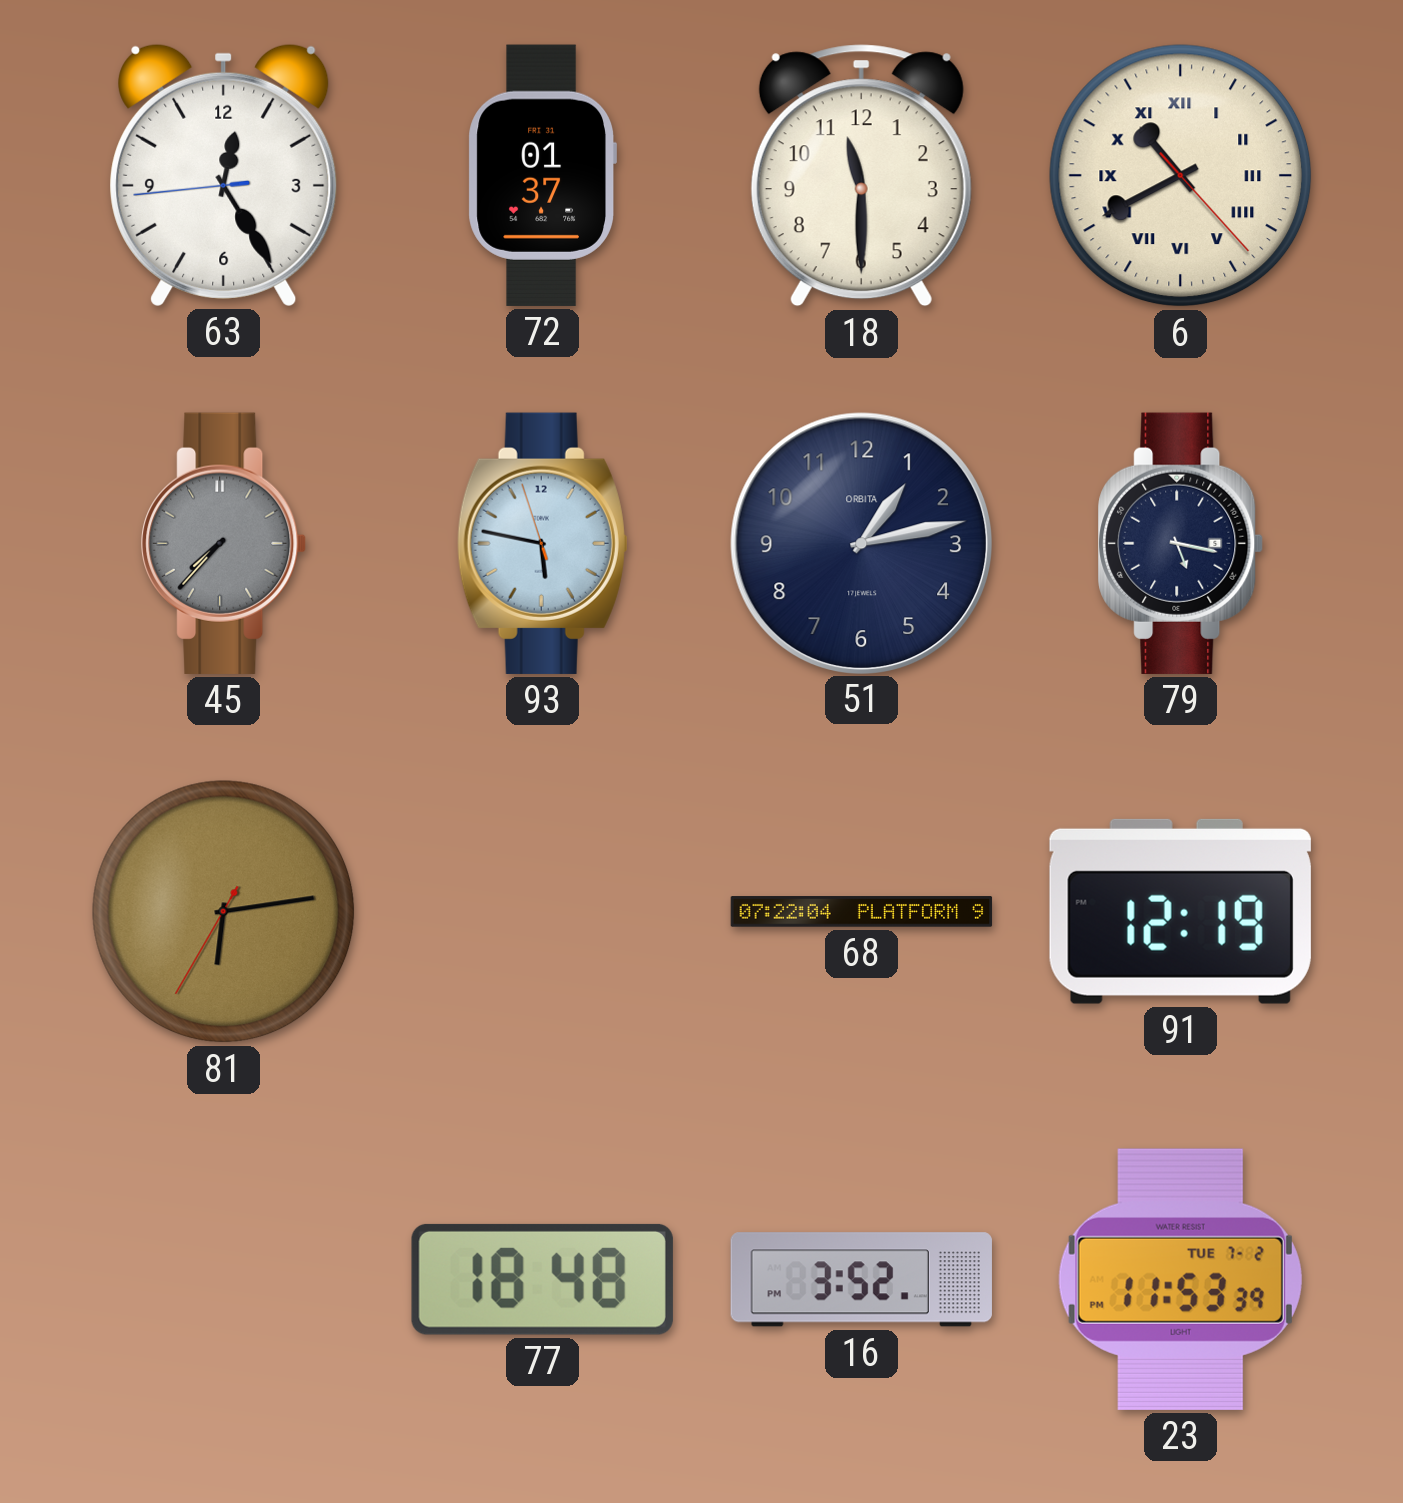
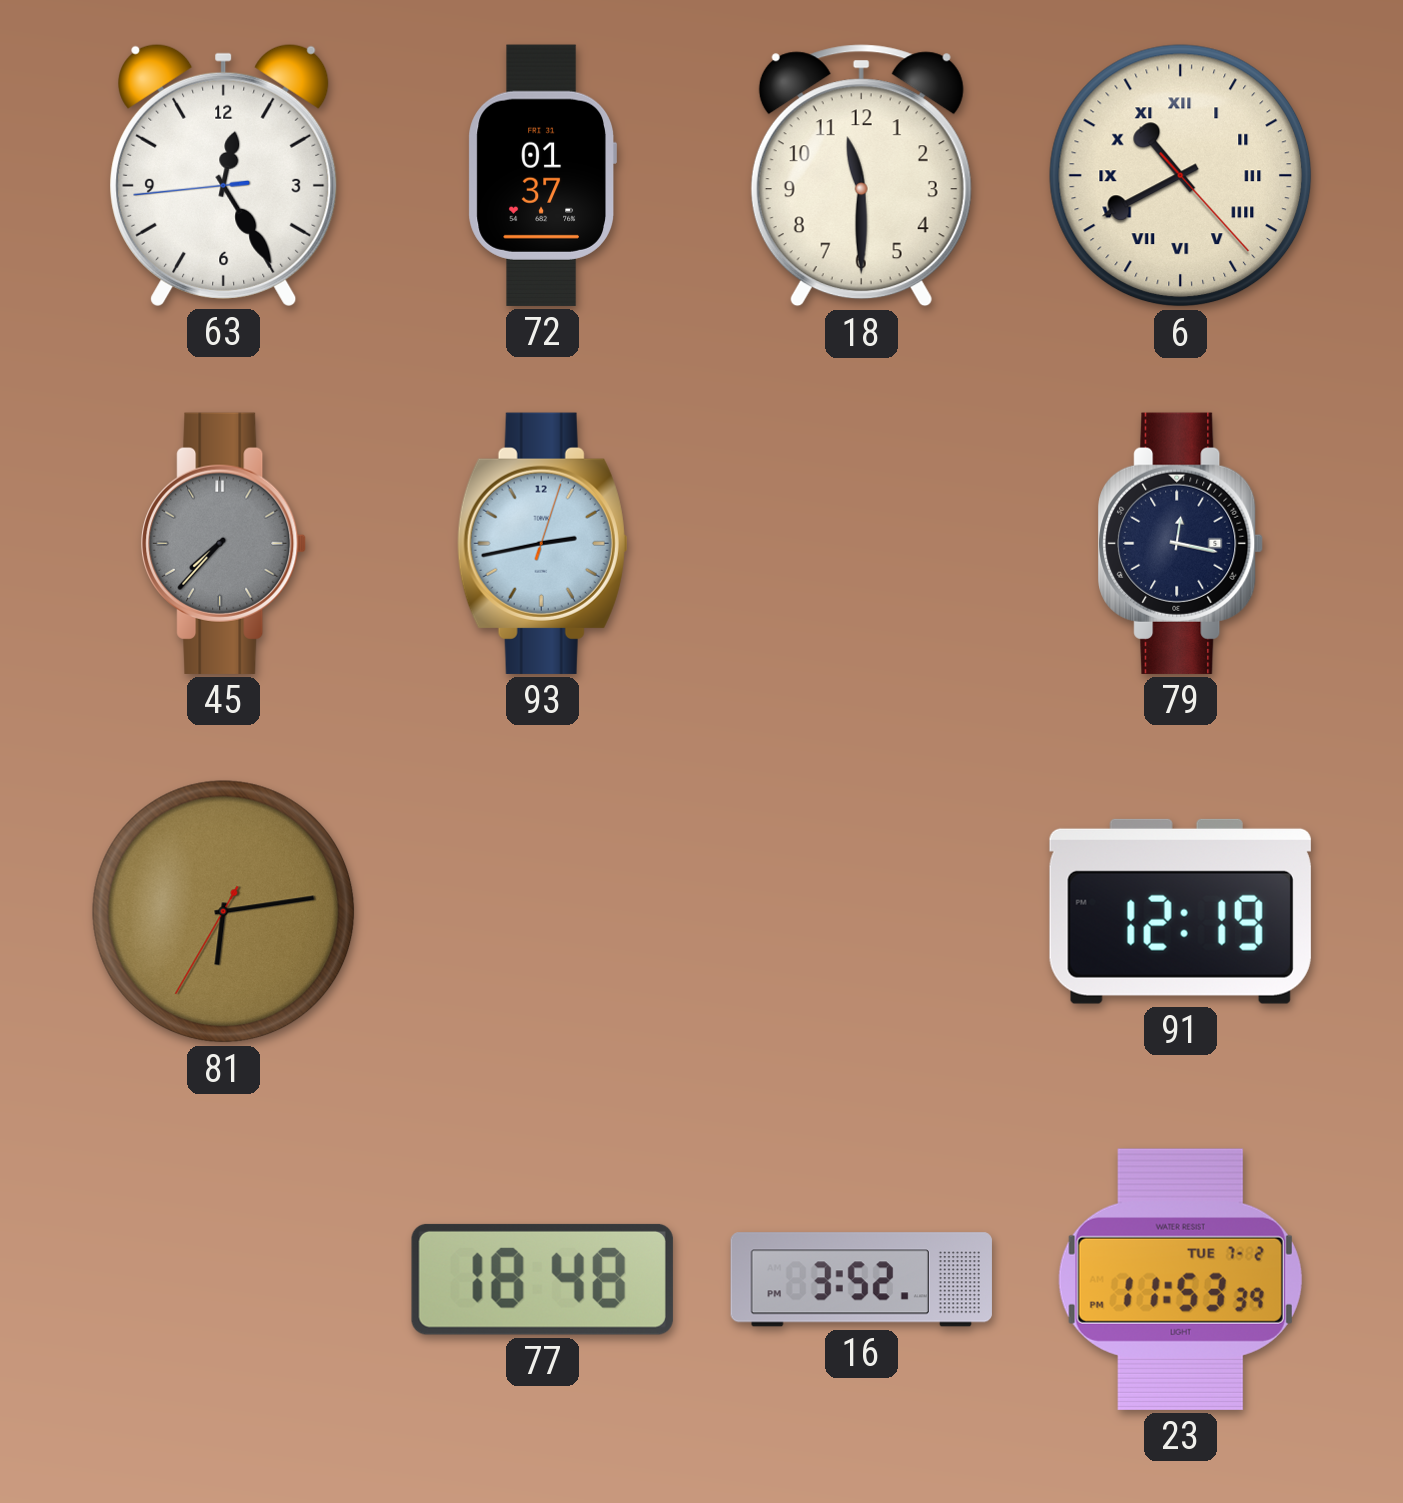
93: 5:46 -> 2:43
51: 1:13 -> none
79: 5:17 -> 12:17
68: 07:22 -> none
